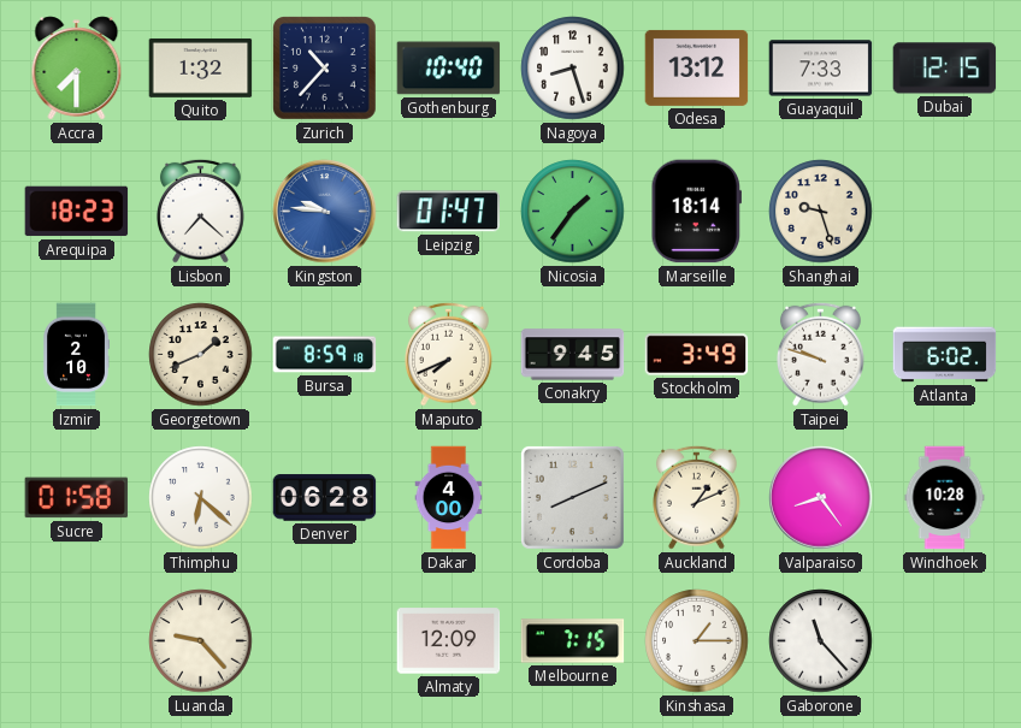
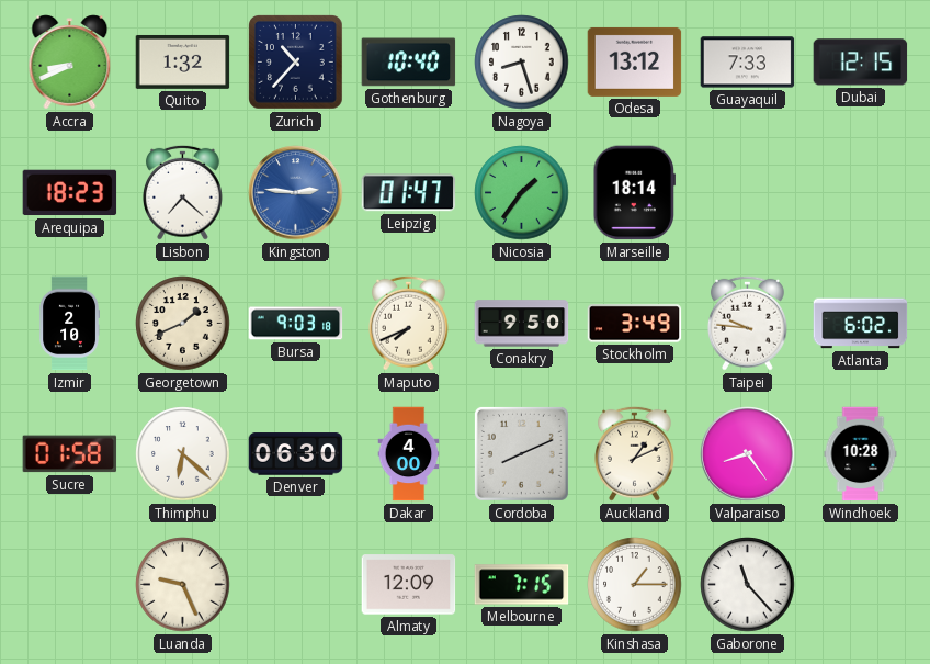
Accra: 7:30 -> 8:41
Kingston: 9:46 -> 2:46
Shanghai: 9:27 -> none
Bursa: 8:59 -> 9:03
Conakry: 9:45 -> 9:50
Taipei: 9:48 -> 9:46
Denver: 06:28 -> 06:30
Luanda: 9:23 -> 9:26
